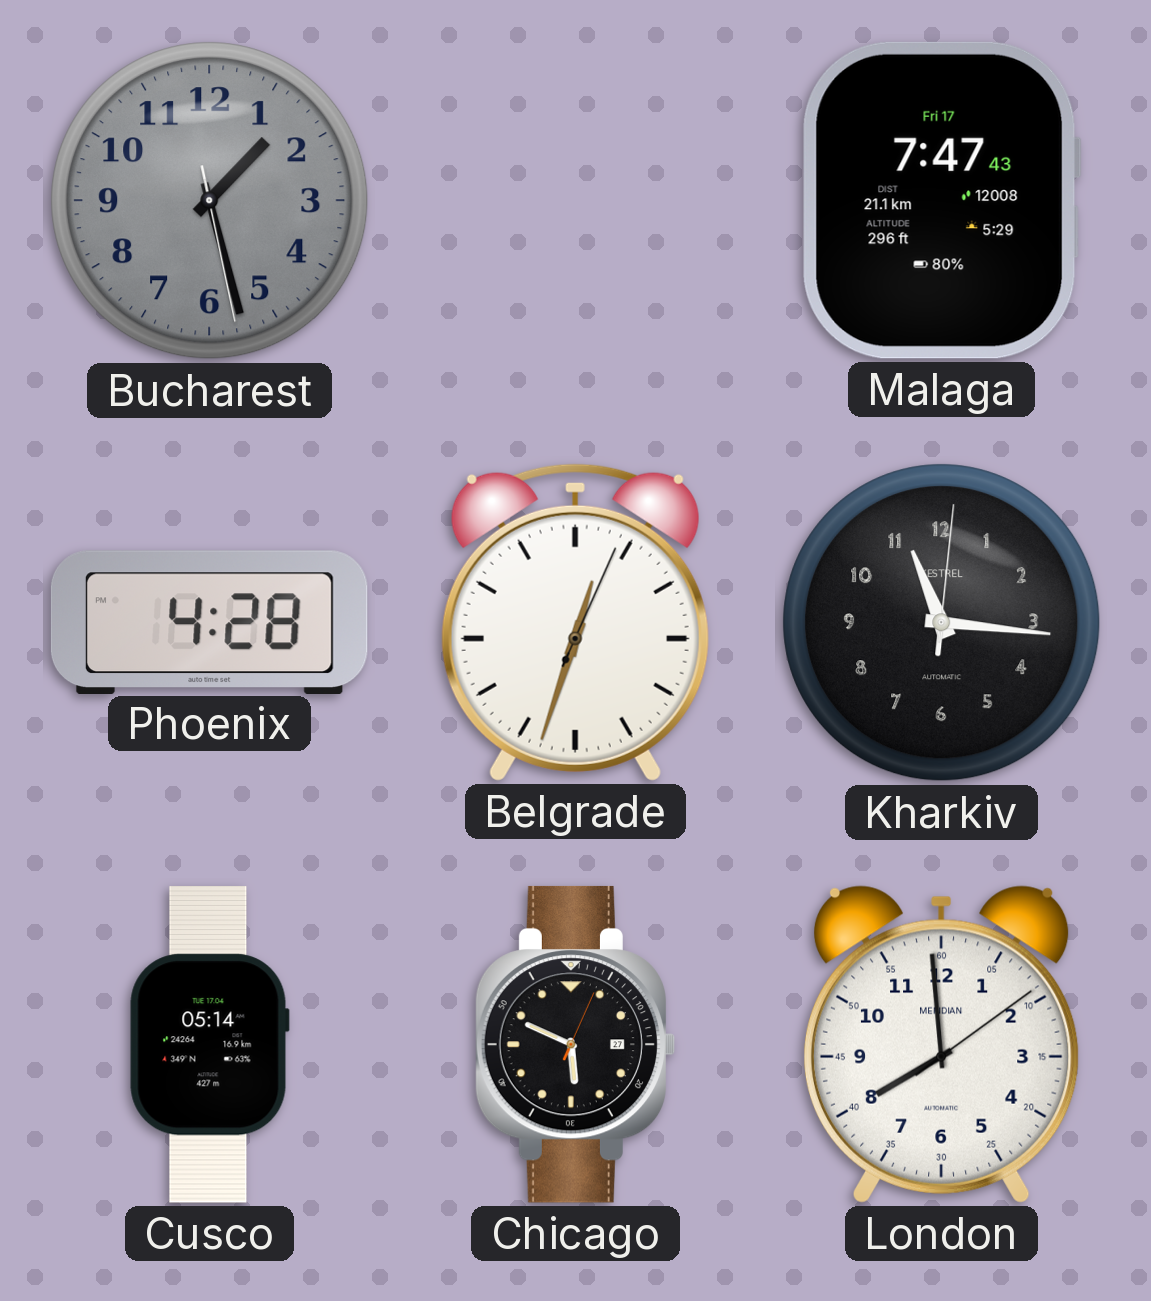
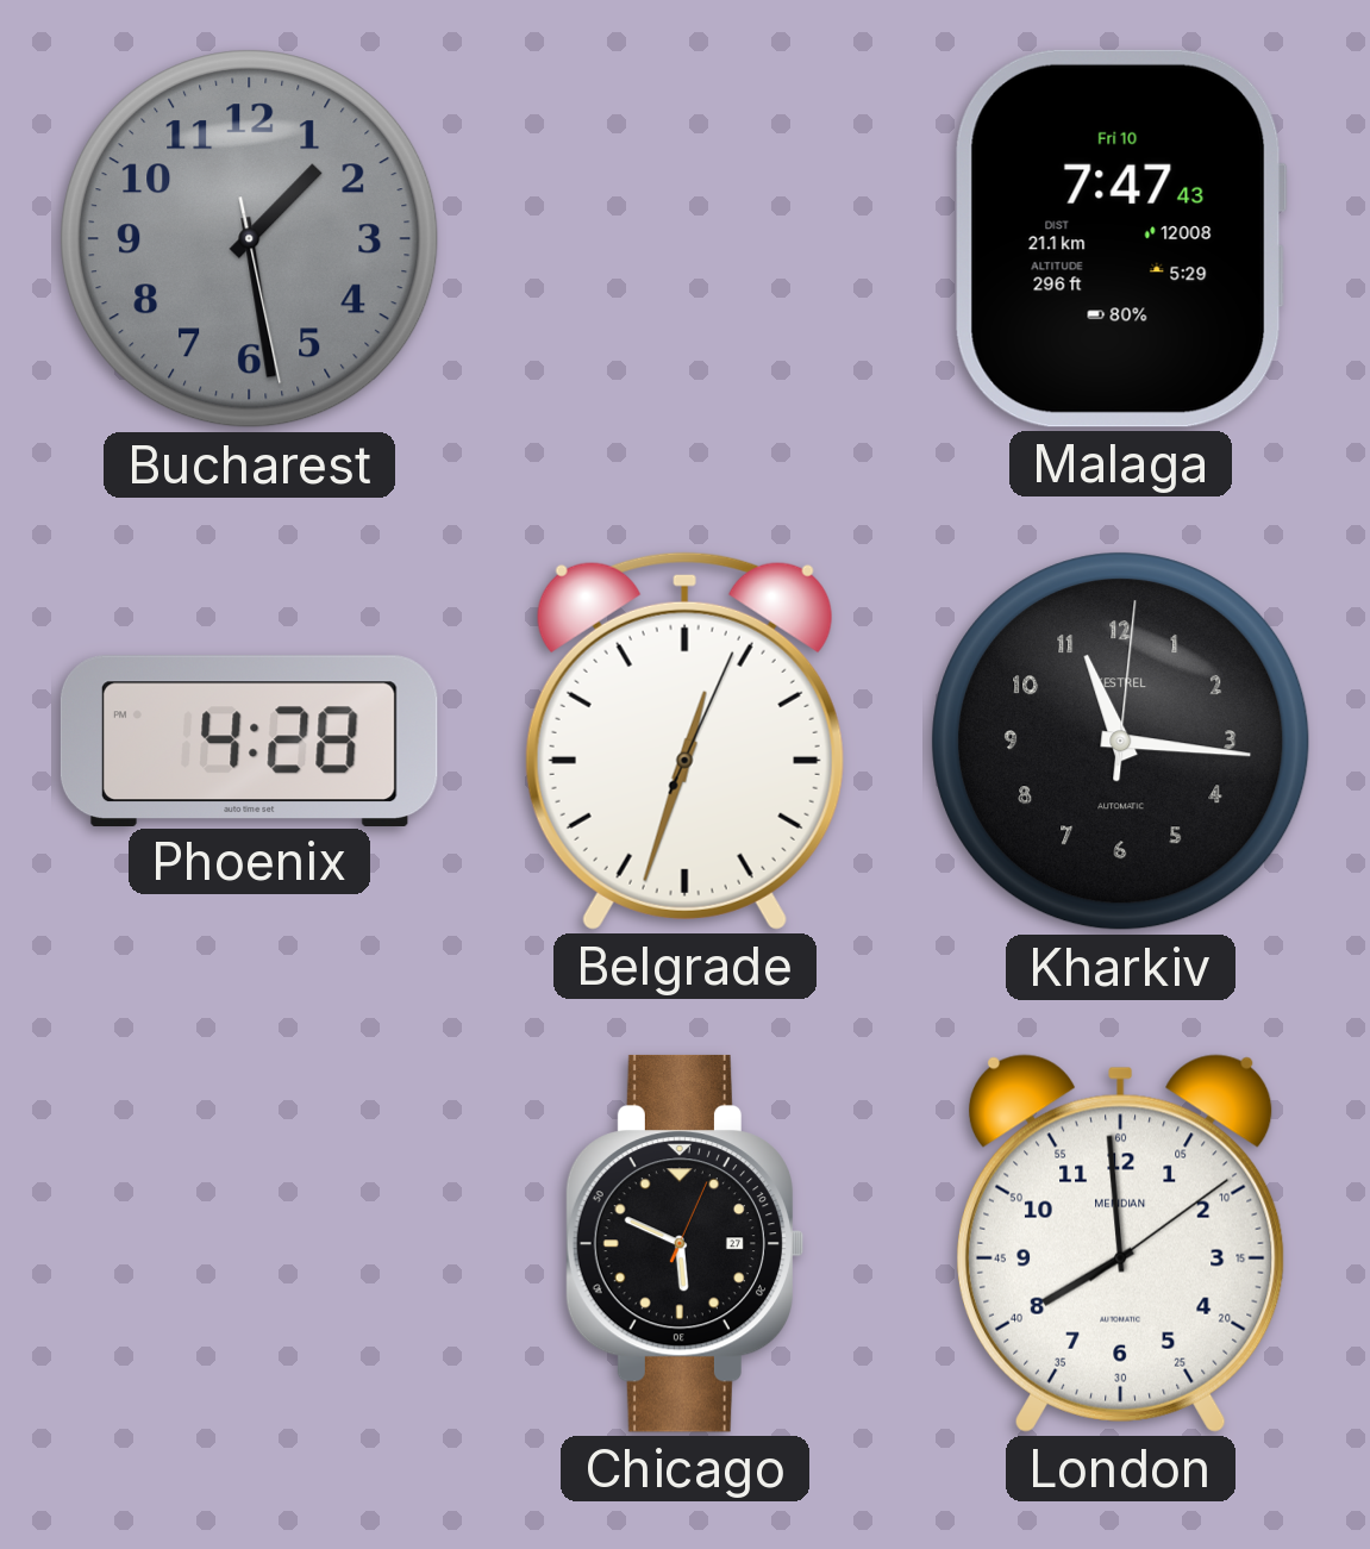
Bucharest: 1:27 -> 1:28
Malaga date: Fri 17 -> Fri 10
Cusco: 05:14 -> none
